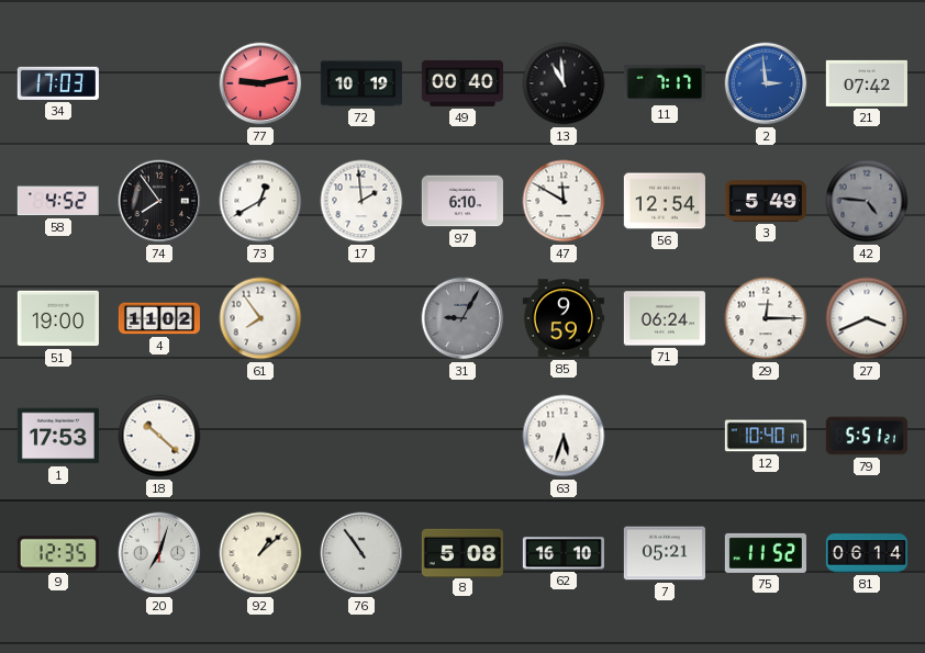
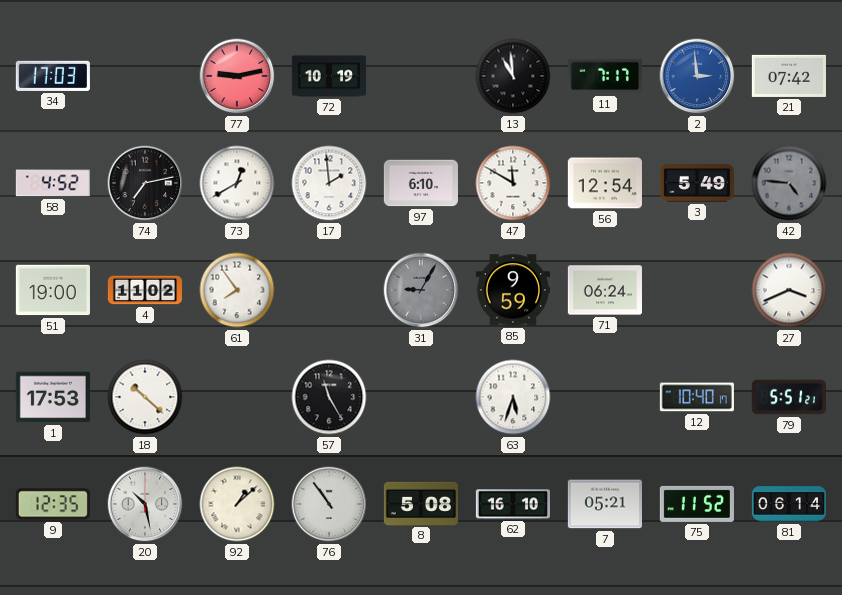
49: 00:40 -> none
74: 7:54 -> 7:13
29: 12:15 -> none
57: none -> 11:25
20: 7:03 -> 10:28
